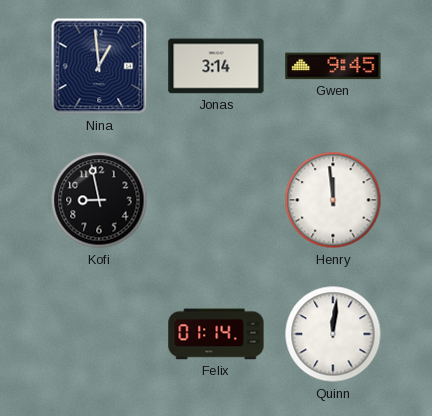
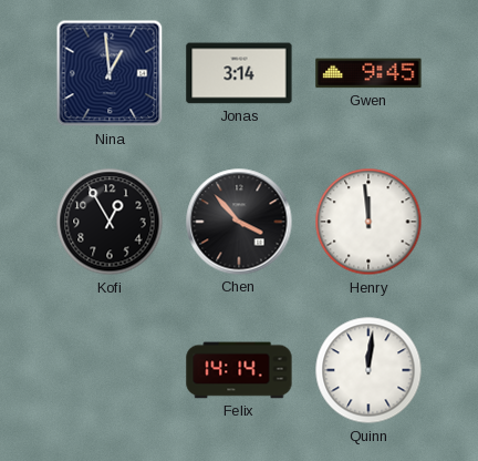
Kofi: 8:58 -> 12:55
Chen: none -> 3:53
Felix: 01:14 -> 14:14
